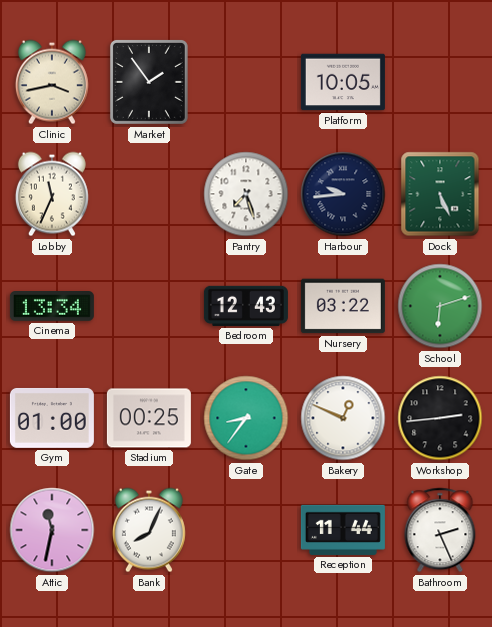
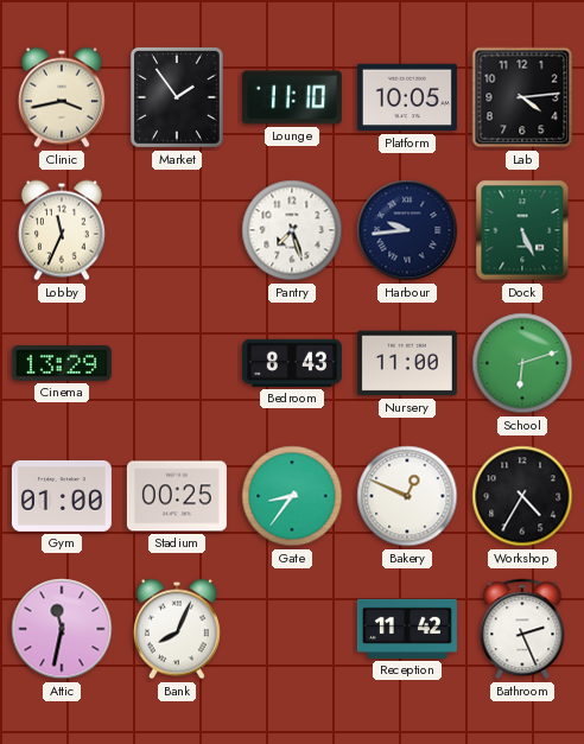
Lounge: none -> 11:10
Lab: none -> 4:14
Cinema: 13:34 -> 13:29
Bedroom: 12:43 -> 8:43
Nursery: 03:22 -> 11:00
Workshop: 2:44 -> 4:35
Reception: 11:44 -> 11:42
